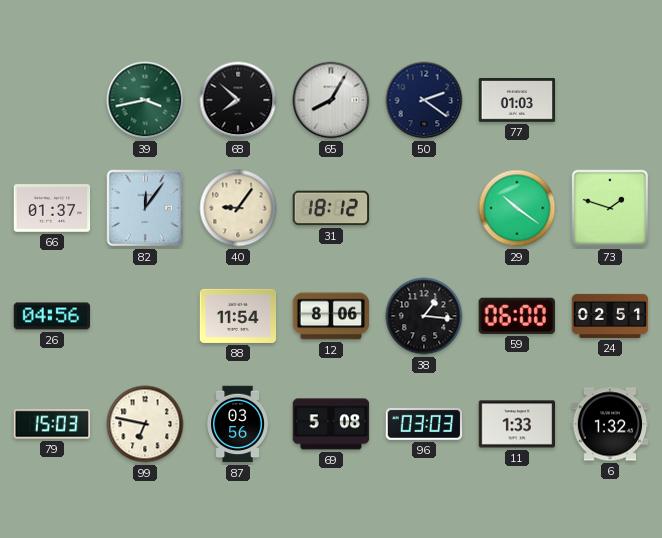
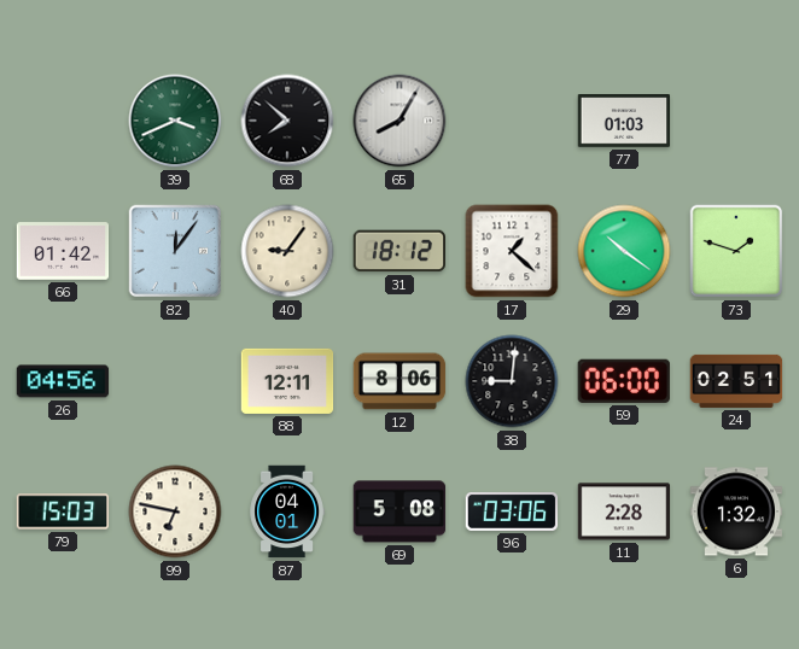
39: 3:43 -> 3:41
50: 2:21 -> none
66: 01:37 -> 01:42
17: none -> 1:22
88: 11:54 -> 12:11
38: 1:16 -> 9:01
87: 03:56 -> 04:01
96: 03:03 -> 03:06
11: 1:33 -> 2:28
